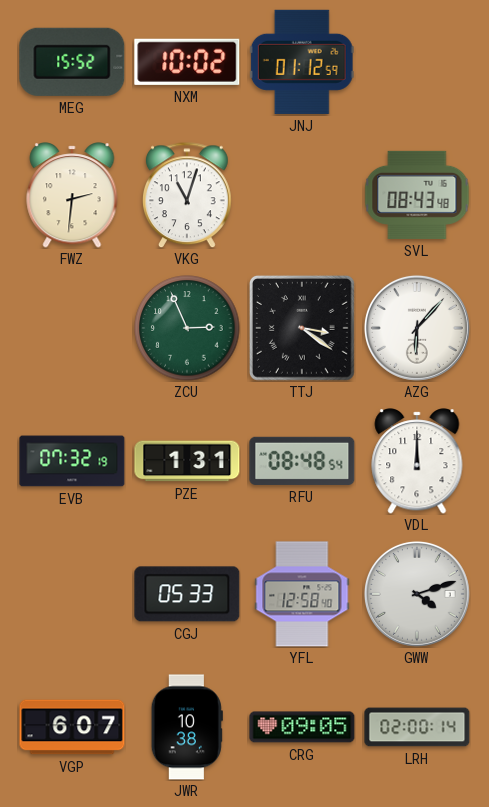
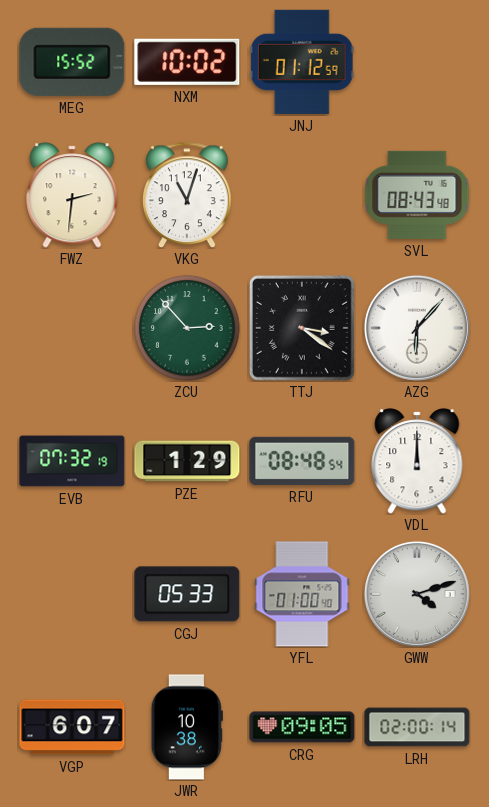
ZCU: 2:56 -> 2:53
PZE: 1:31 -> 1:29
YFL: 12:58 -> 01:00
